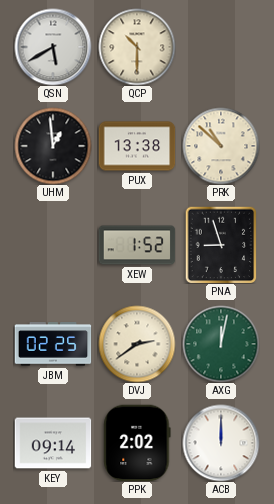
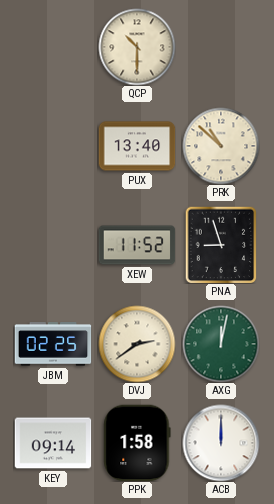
QSN: 5:40 -> none
UHM: 12:59 -> none
PUX: 13:38 -> 13:40
XEW: 1:52 -> 11:52
PPK: 2:02 -> 1:58
